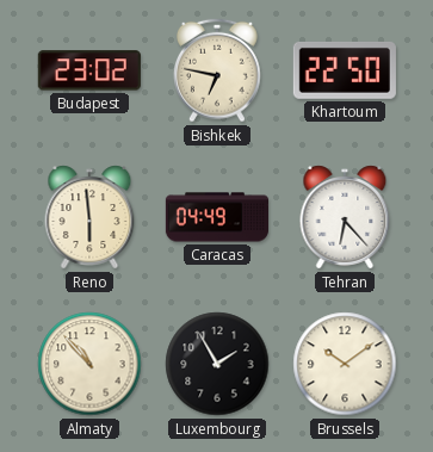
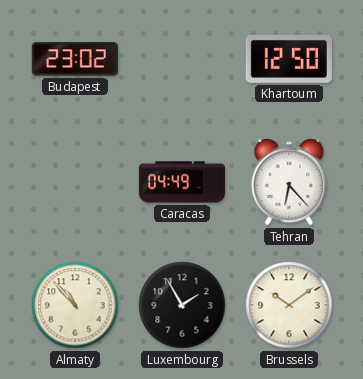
Bishkek: 6:47 -> none
Khartoum: 22:50 -> 12:50
Reno: 5:59 -> none
